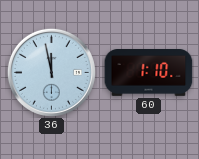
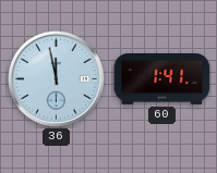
60: 1:10 -> 1:41
